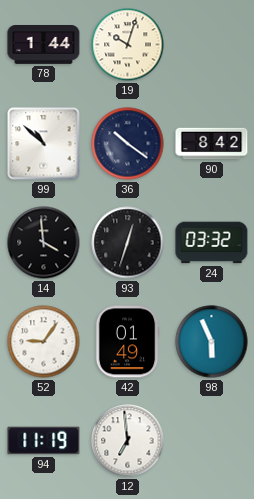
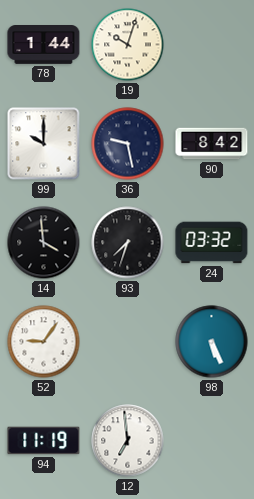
99: 10:52 -> 10:00
36: 10:21 -> 9:28
93: 12:33 -> 7:33
42: 01:49 -> none
98: 5:56 -> 5:26
